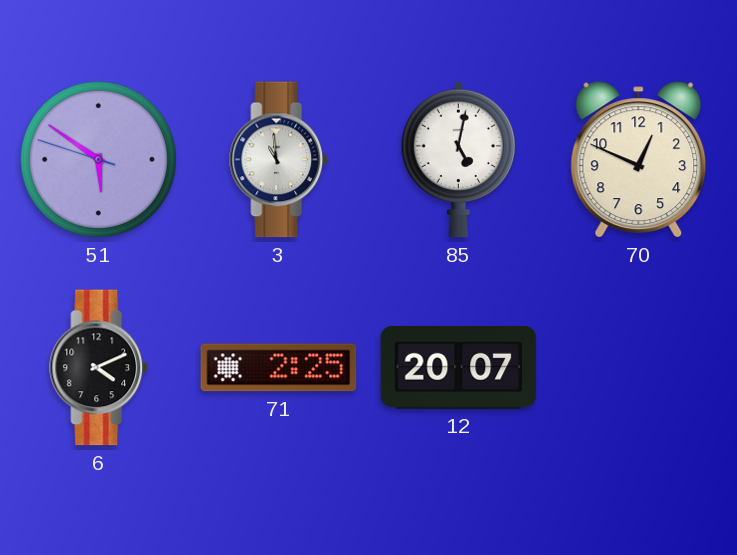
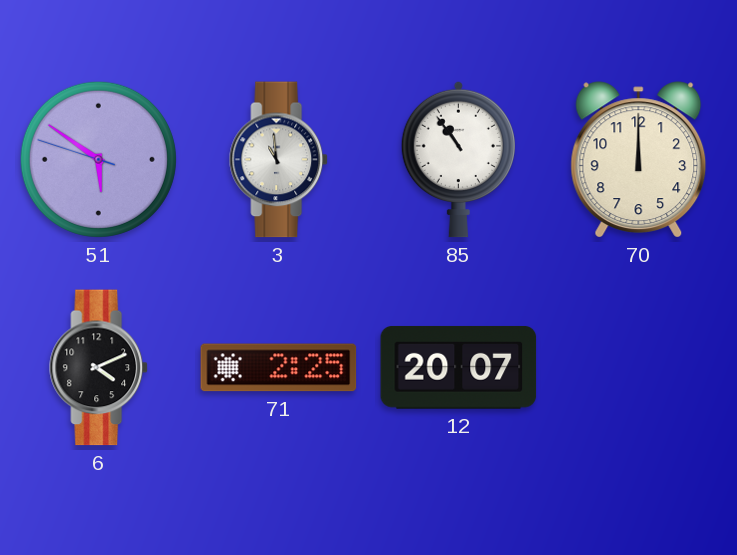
85: 5:02 -> 10:54
70: 12:49 -> 12:00
